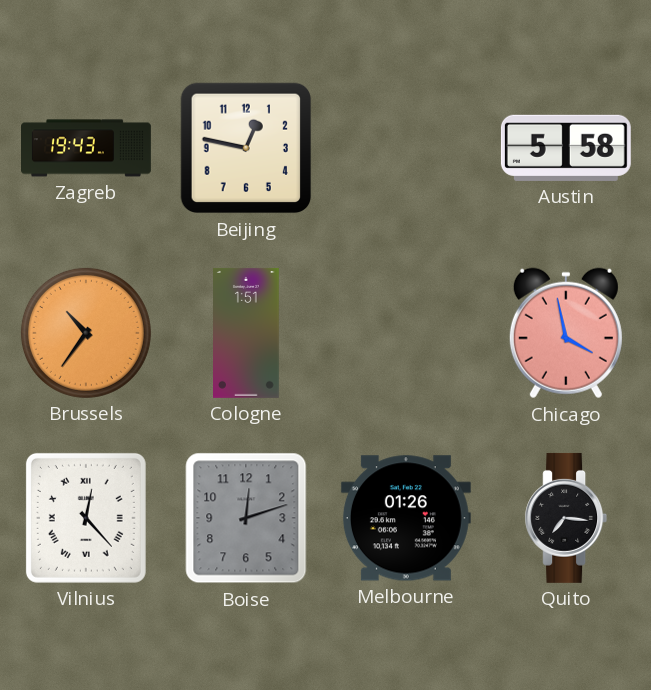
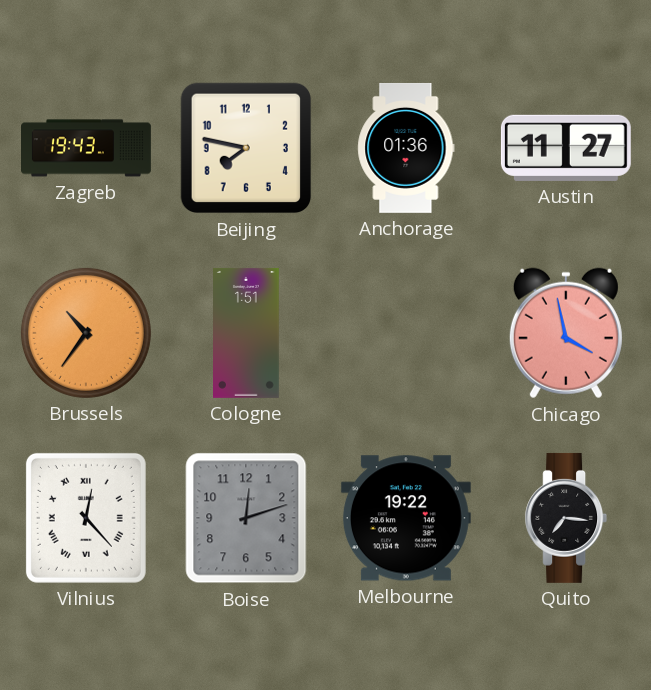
Beijing: 12:47 -> 7:47
Anchorage: none -> 01:36
Austin: 5:58 -> 11:27
Melbourne: 01:26 -> 19:22
